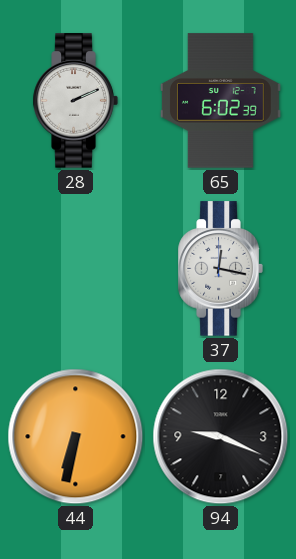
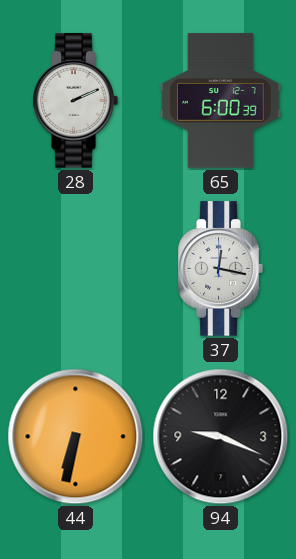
65: 6:02 -> 6:00
